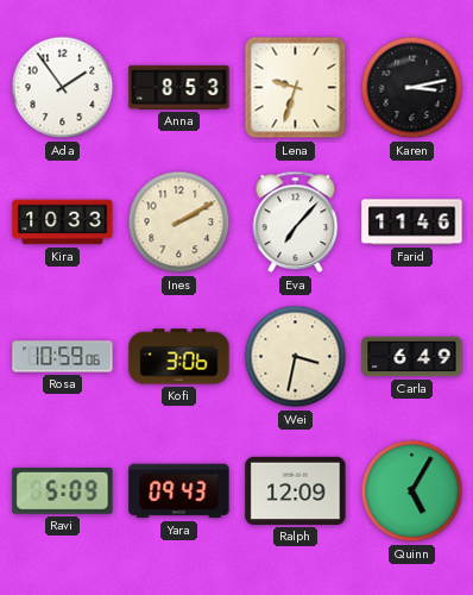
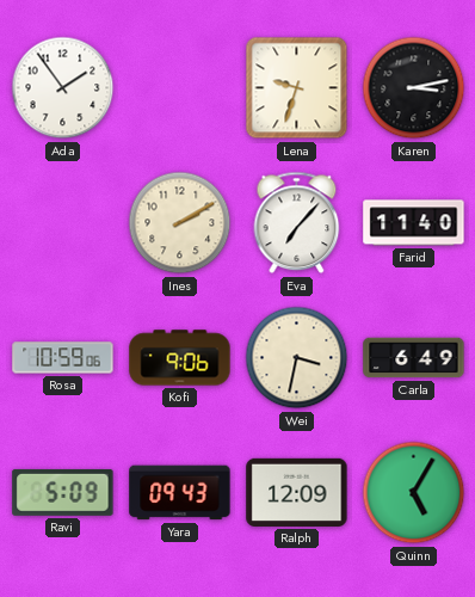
Anna: 8:53 -> none
Kira: 10:33 -> none
Farid: 11:46 -> 11:40
Kofi: 3:06 -> 9:06
